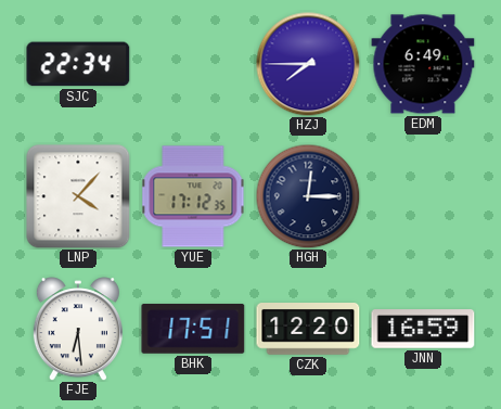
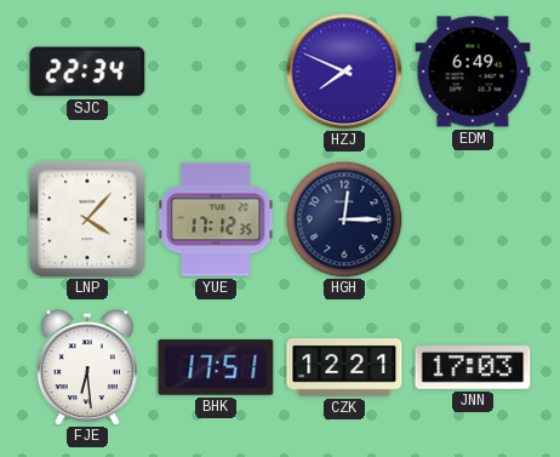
HZJ: 7:45 -> 7:49
CZK: 12:20 -> 12:21
JNN: 16:59 -> 17:03
